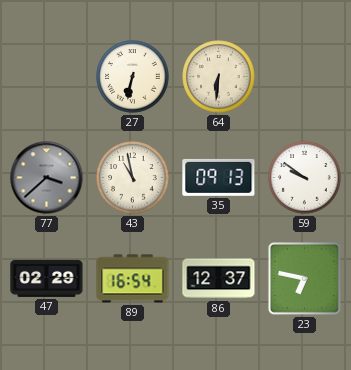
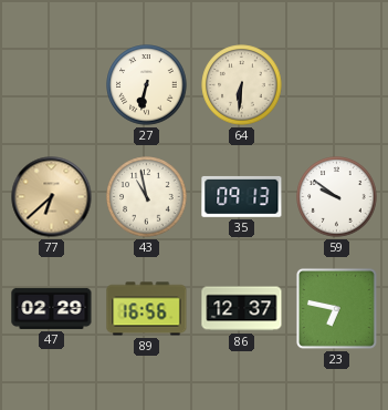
77: 3:38 -> 6:38
77 dial: grey -> champagne
89: 16:54 -> 16:56
